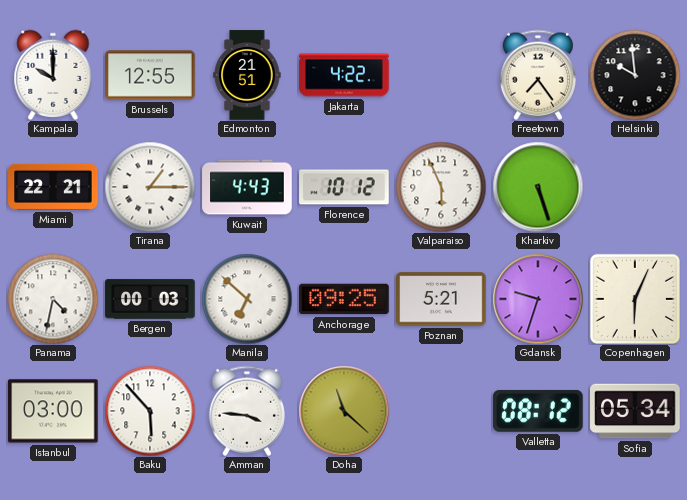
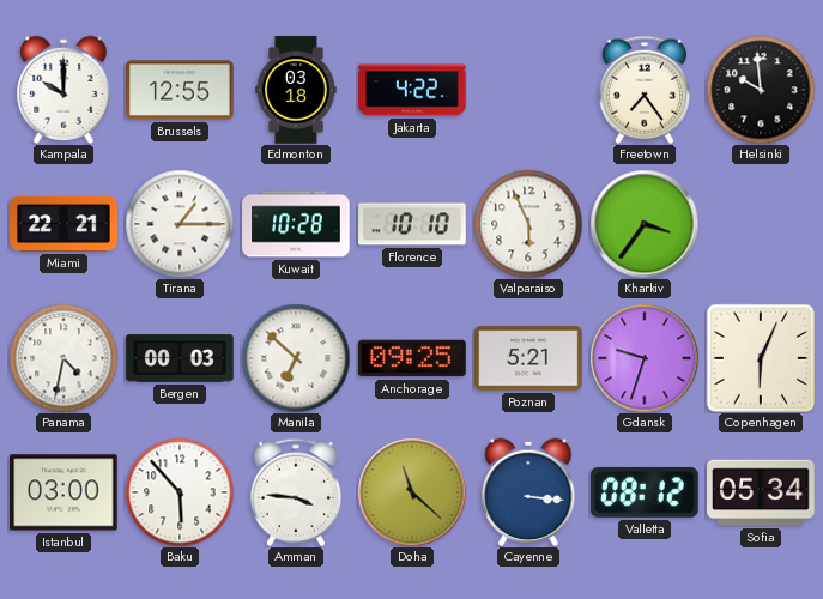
Edmonton: 21:51 -> 03:18
Kuwait: 4:43 -> 10:28
Florence: 10:12 -> 10:10
Kharkiv: 5:27 -> 3:36
Cayenne: none -> 3:16
